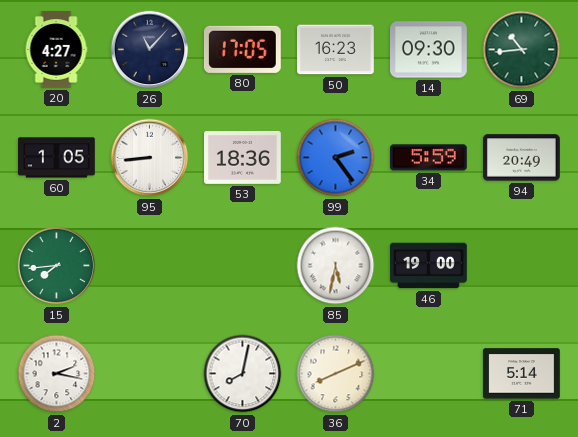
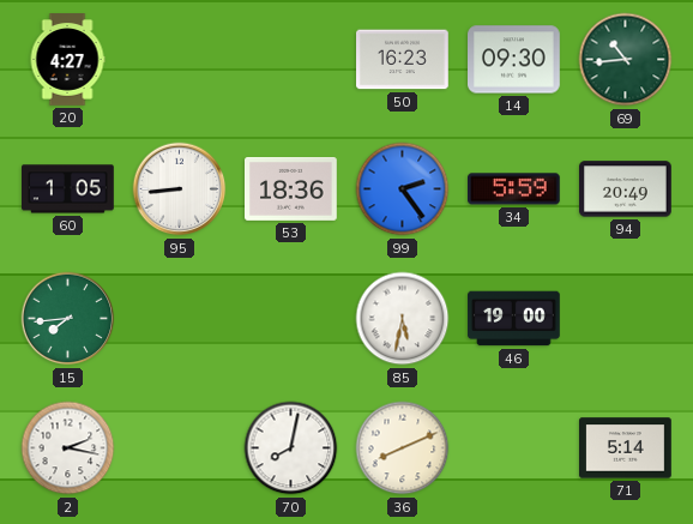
26: 11:07 -> none
80: 17:05 -> none
